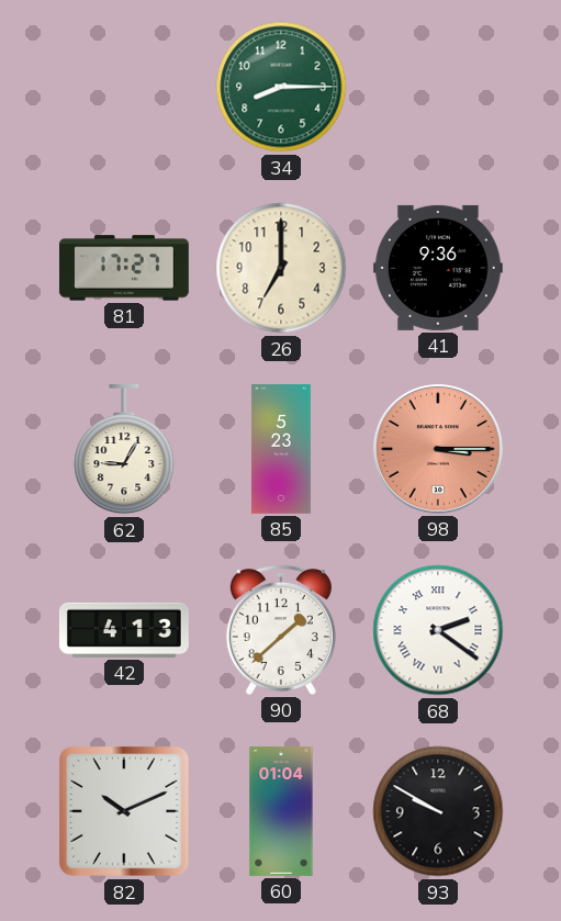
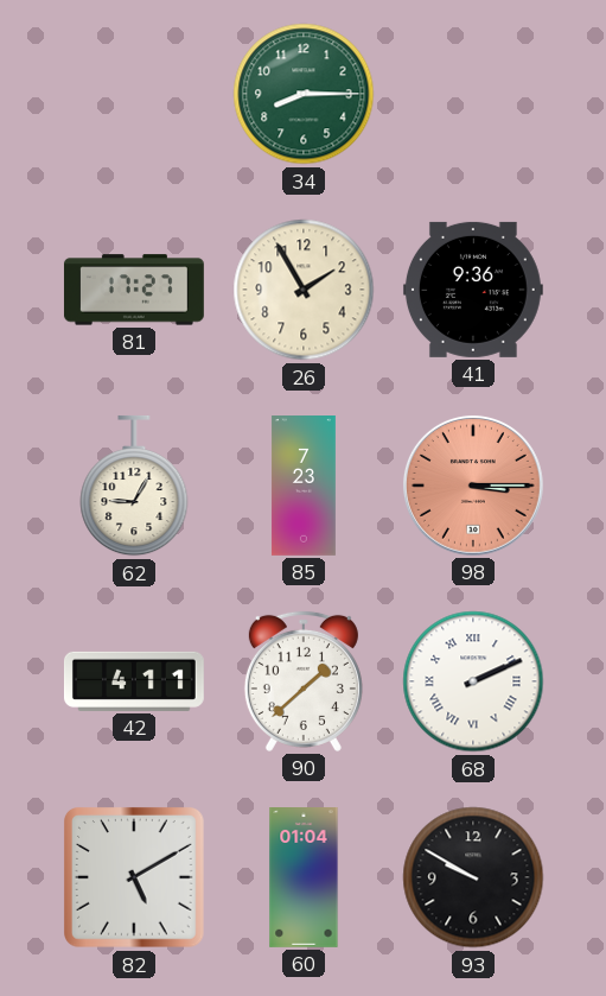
26: 7:00 -> 1:55
85: 5:23 -> 7:23
42: 4:13 -> 4:11
68: 2:21 -> 2:11
82: 10:11 -> 5:10
